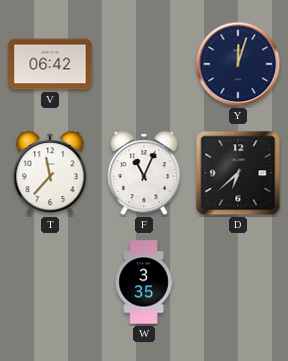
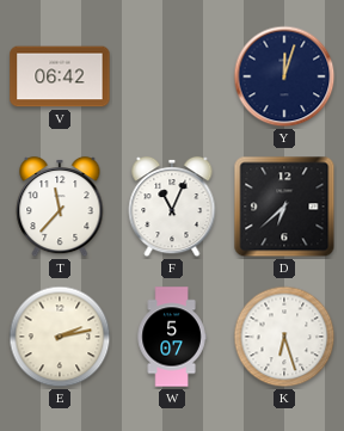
E: none -> 2:13
W: 3:35 -> 5:07
K: none -> 6:27
